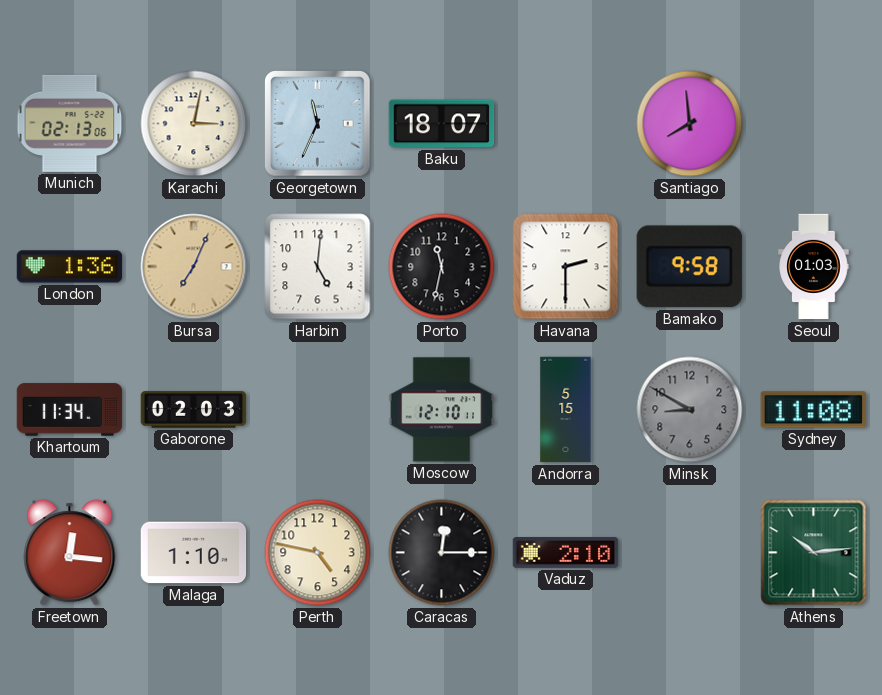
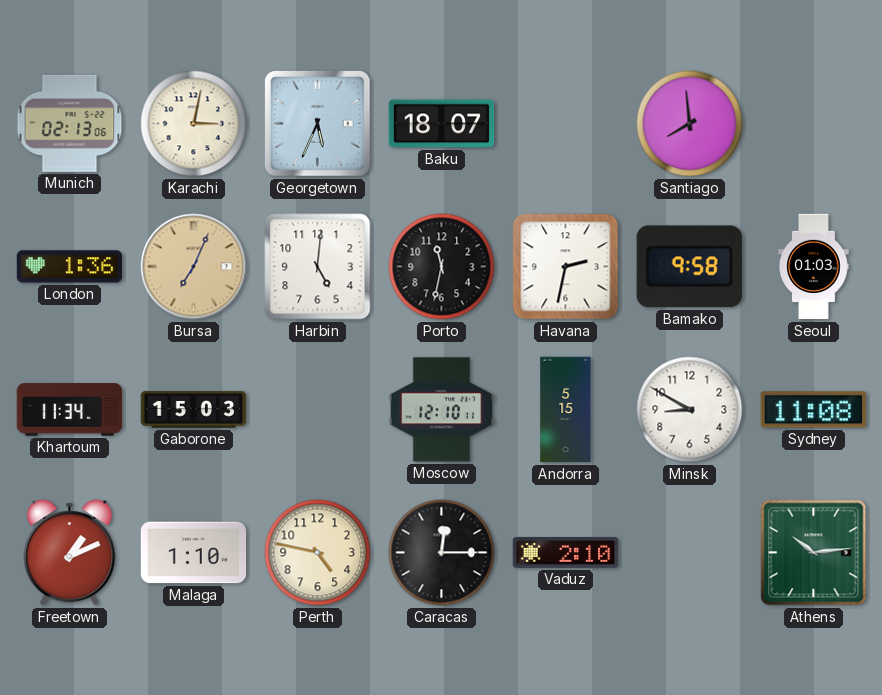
Georgetown: 11:34 -> 5:34
Havana: 2:30 -> 2:32
Gaborone: 02:03 -> 15:03
Minsk dial: grey -> white
Freetown: 12:16 -> 1:11
